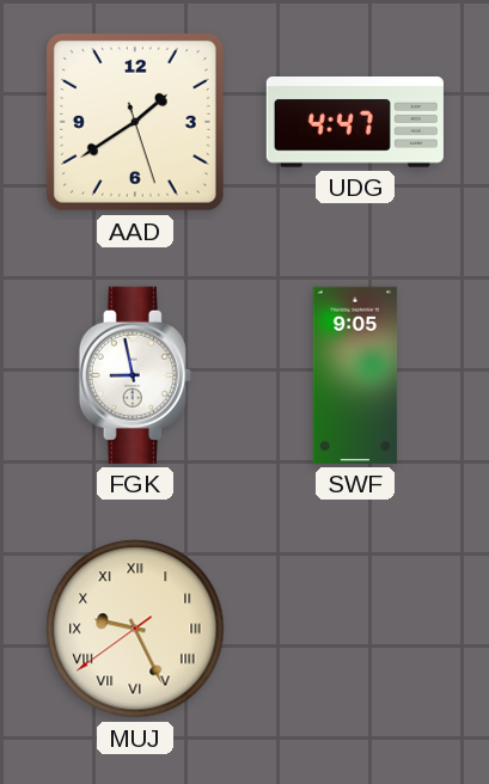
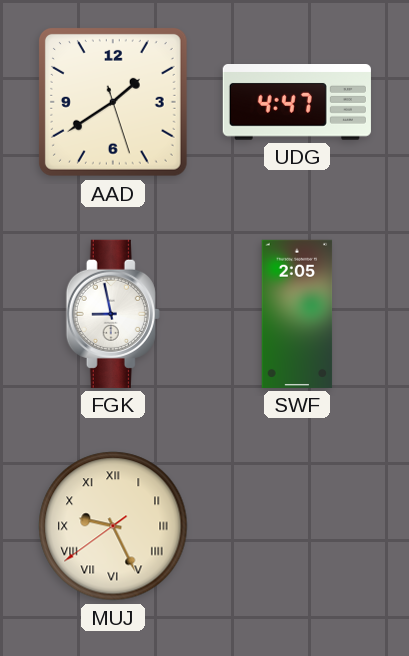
SWF: 9:05 -> 2:05
